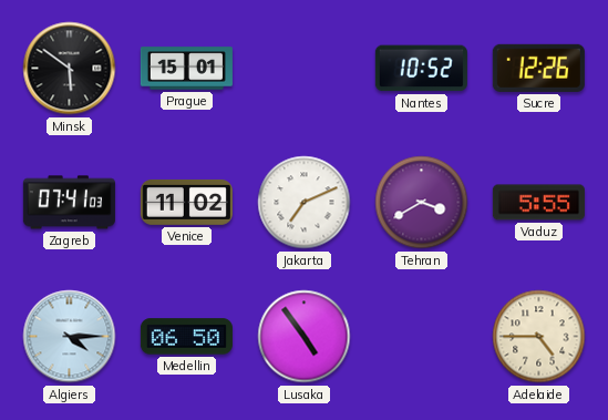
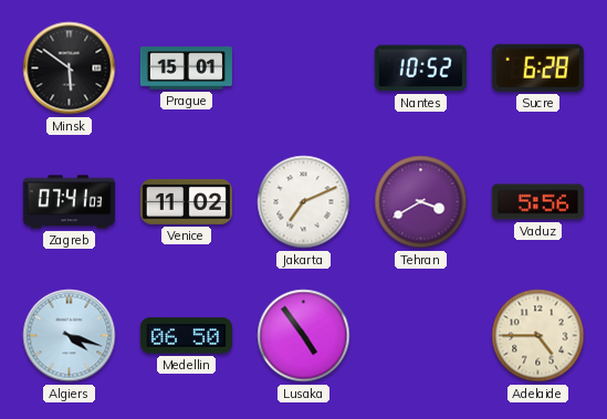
Sucre: 12:26 -> 6:28
Vaduz: 5:55 -> 5:56
Algiers: 4:15 -> 4:18
